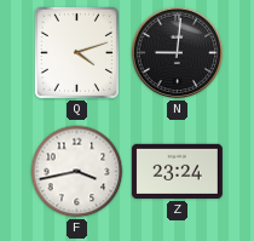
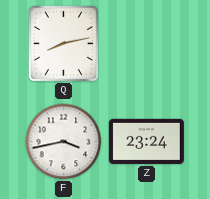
Q: 4:12 -> 8:13
N: 9:01 -> none
